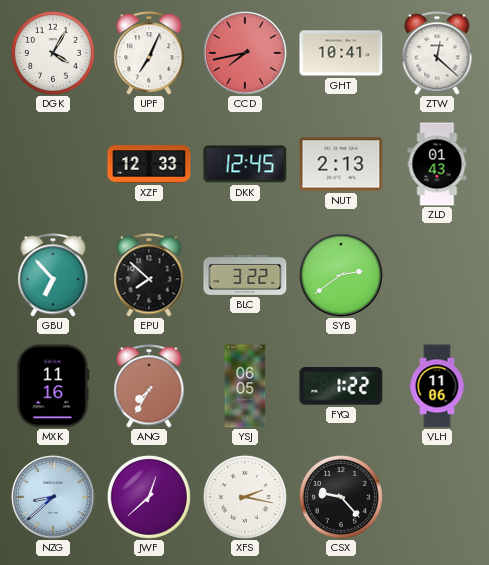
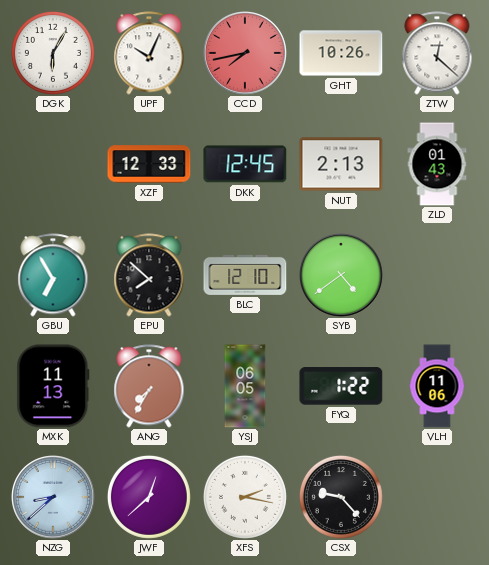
DGK: 4:05 -> 6:05
UPF: 7:04 -> 10:04
GHT: 10:41 -> 10:26
GBU: 6:53 -> 6:55
BLC: 3:22 -> 12:10
SYB: 2:39 -> 4:39
MXK: 11:16 -> 11:13
